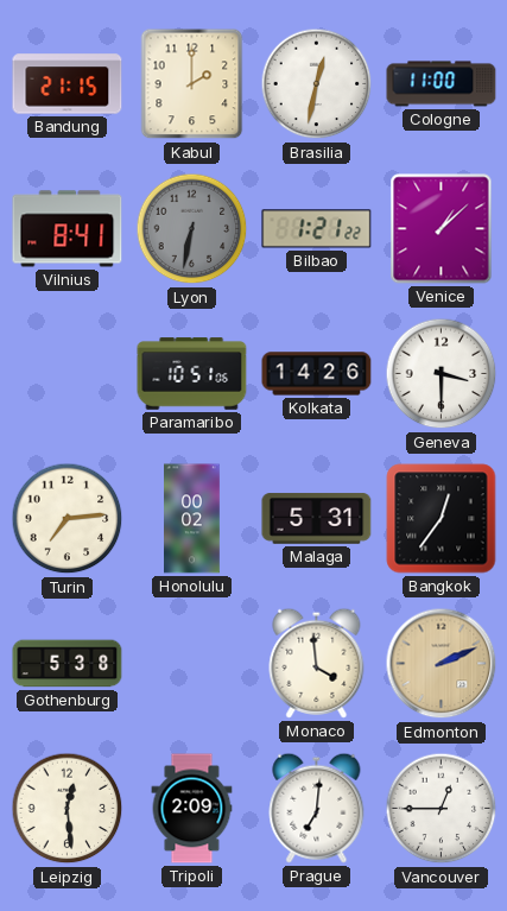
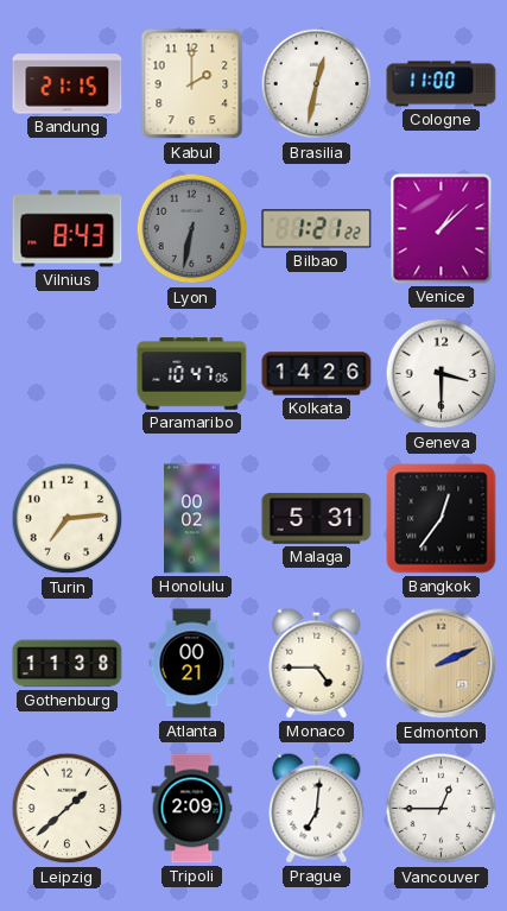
Vilnius: 8:41 -> 8:43
Paramaribo: 10:51 -> 10:47
Gothenburg: 5:38 -> 11:38
Atlanta: none -> 00:21
Monaco: 3:59 -> 4:45
Leipzig: 12:29 -> 1:38
